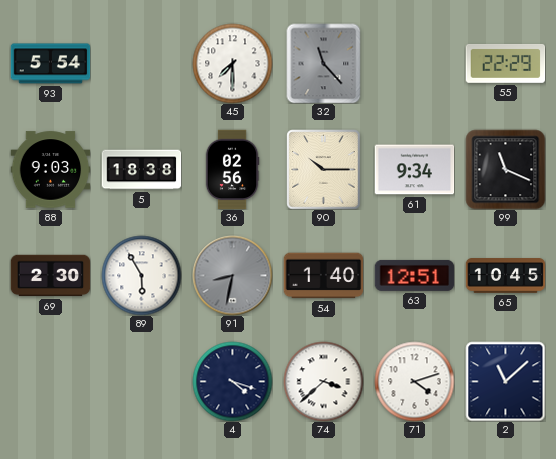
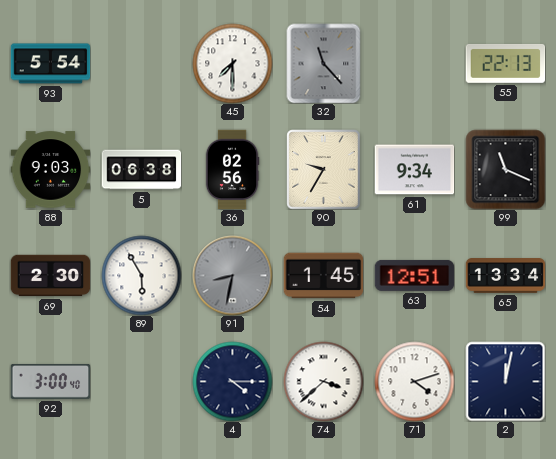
55: 22:29 -> 22:13
5: 18:38 -> 06:38
90: 10:15 -> 9:35
54: 1:40 -> 1:45
65: 10:45 -> 13:34
92: none -> 3:00
4: 4:18 -> 4:15
2: 11:08 -> 12:02
